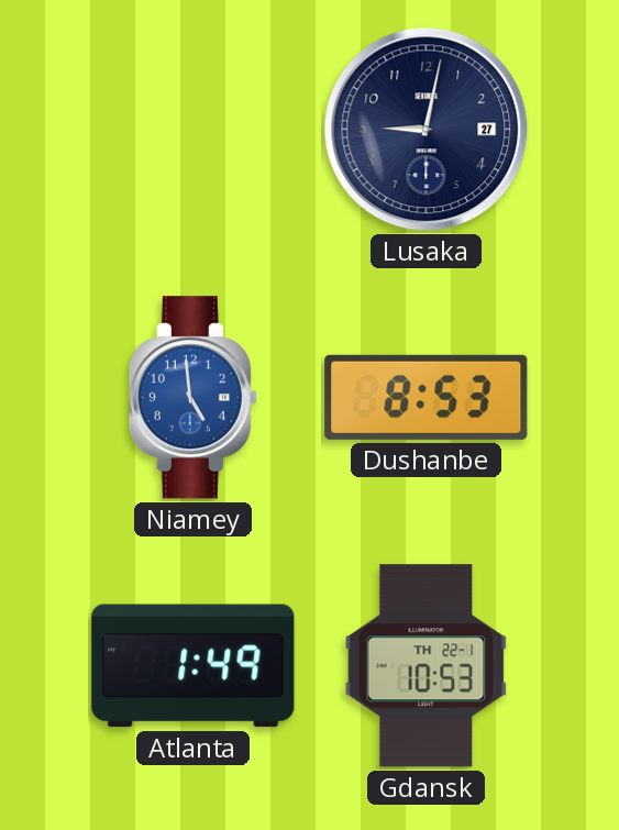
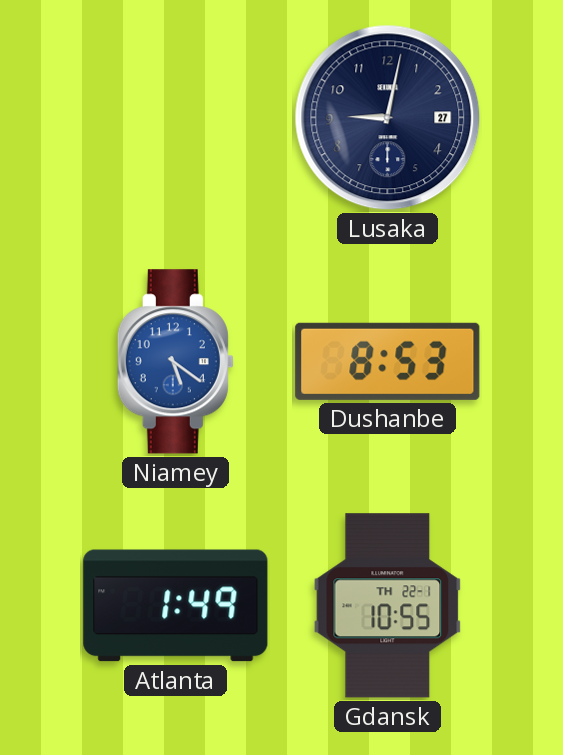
Niamey: 4:59 -> 5:21
Gdansk: 10:53 -> 10:55
